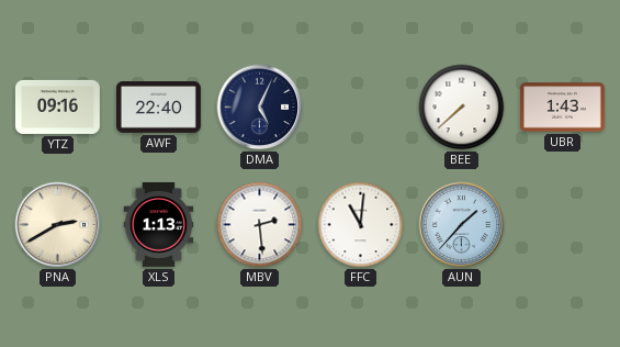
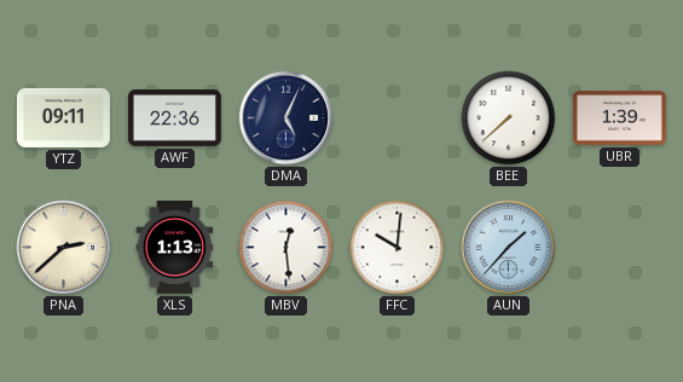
YTZ: 09:16 -> 09:11
AWF: 22:40 -> 22:36
UBR: 1:43 -> 1:39
PNA: 2:40 -> 2:38
MBV: 2:29 -> 12:29
FFC: 11:01 -> 10:01
